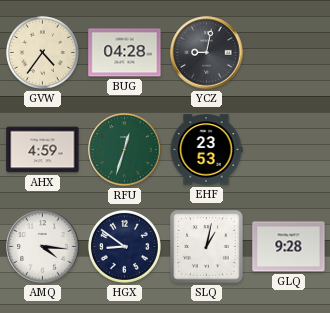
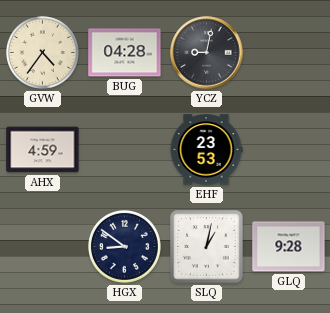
RFU: 12:33 -> none
AMQ: 4:16 -> none
